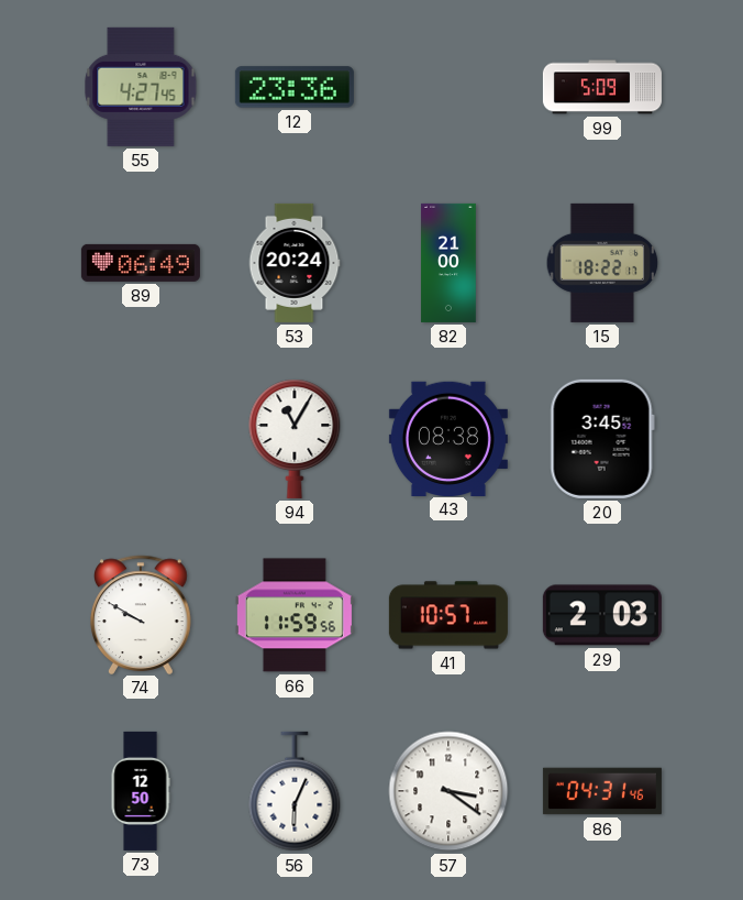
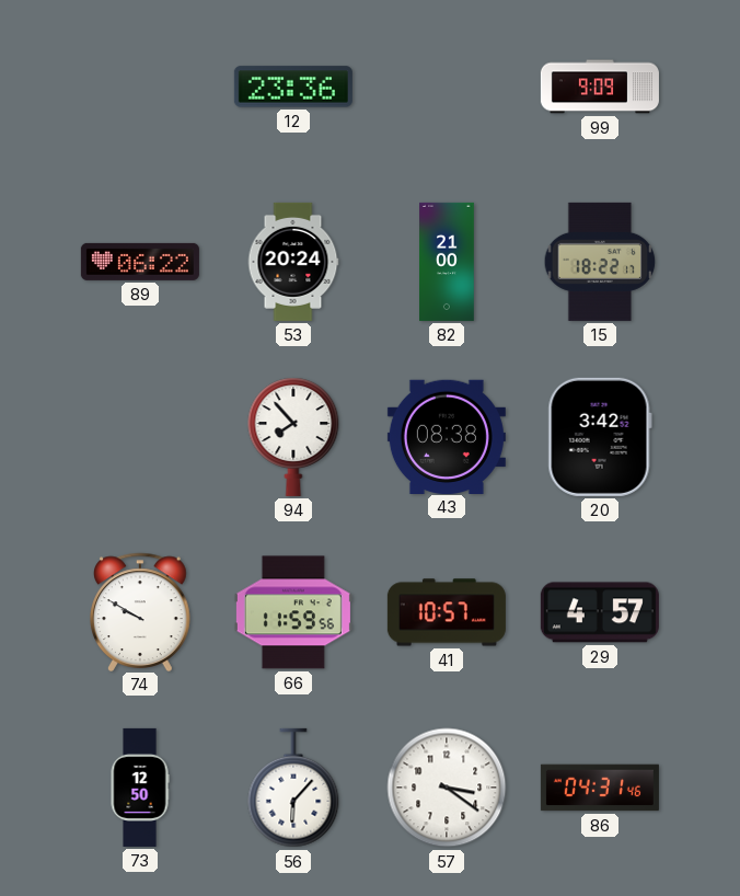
55: 4:27 -> none
99: 5:09 -> 9:09
89: 06:49 -> 06:22
94: 11:05 -> 7:53
20: 3:45 -> 3:42
29: 2:03 -> 4:57
56: 6:04 -> 6:07
